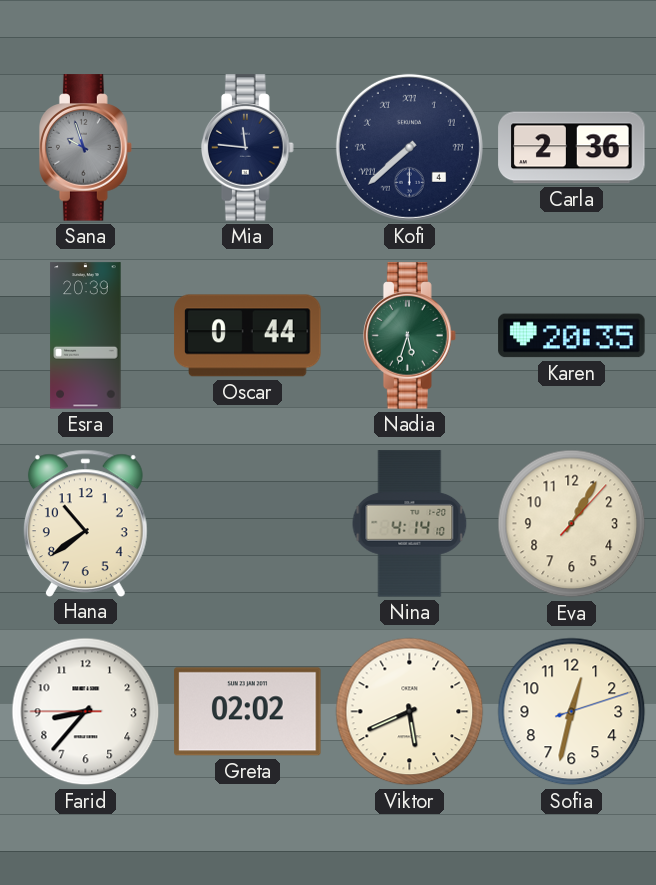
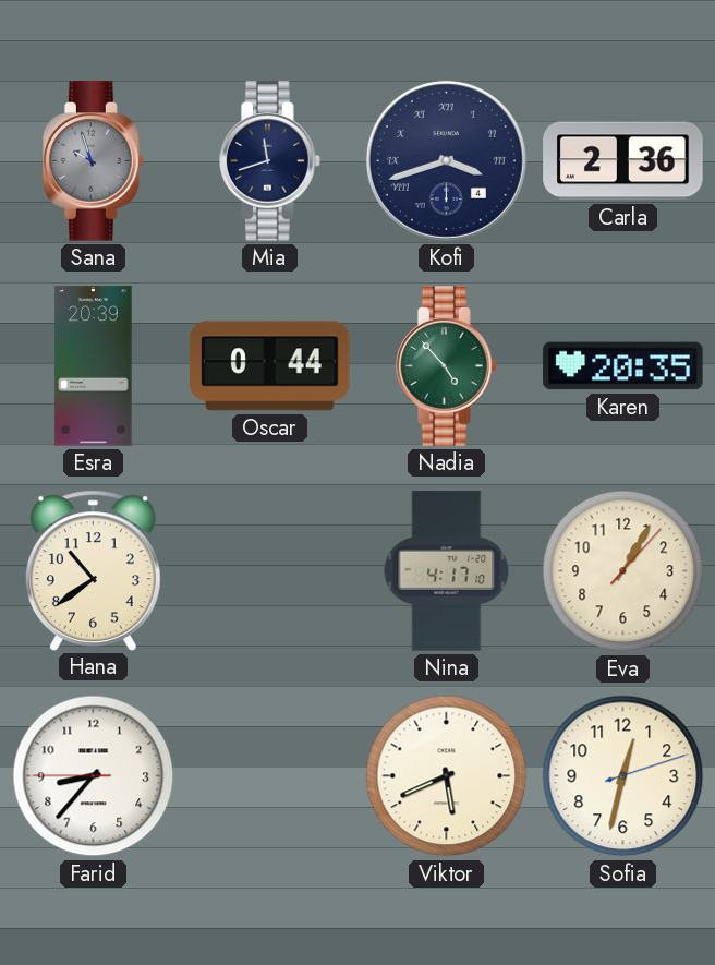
Mia: 11:46 -> 11:42
Kofi: 7:38 -> 3:42
Nadia: 5:33 -> 4:53
Nina: 4:14 -> 4:17
Greta: 02:02 -> none
